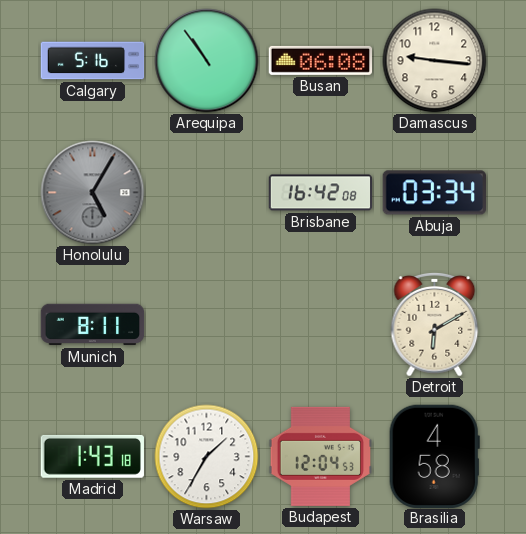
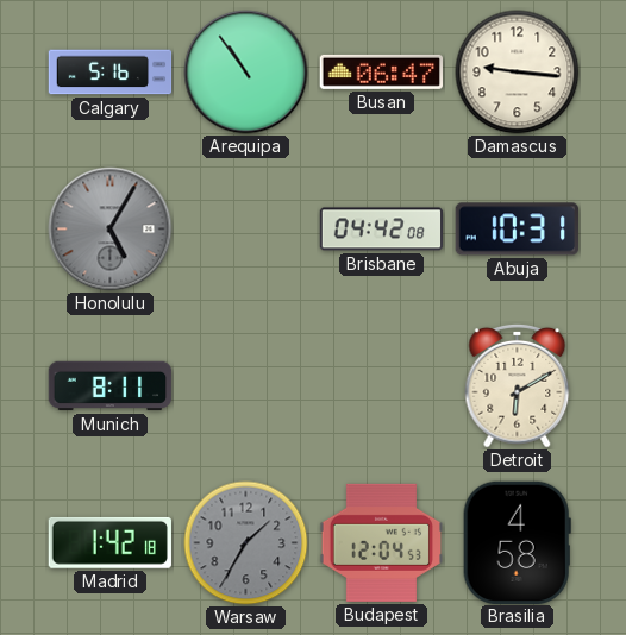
Busan: 06:08 -> 06:47
Brisbane: 16:42 -> 04:42
Abuja: 03:34 -> 10:31
Madrid: 1:43 -> 1:42
Warsaw dial: white -> grey
